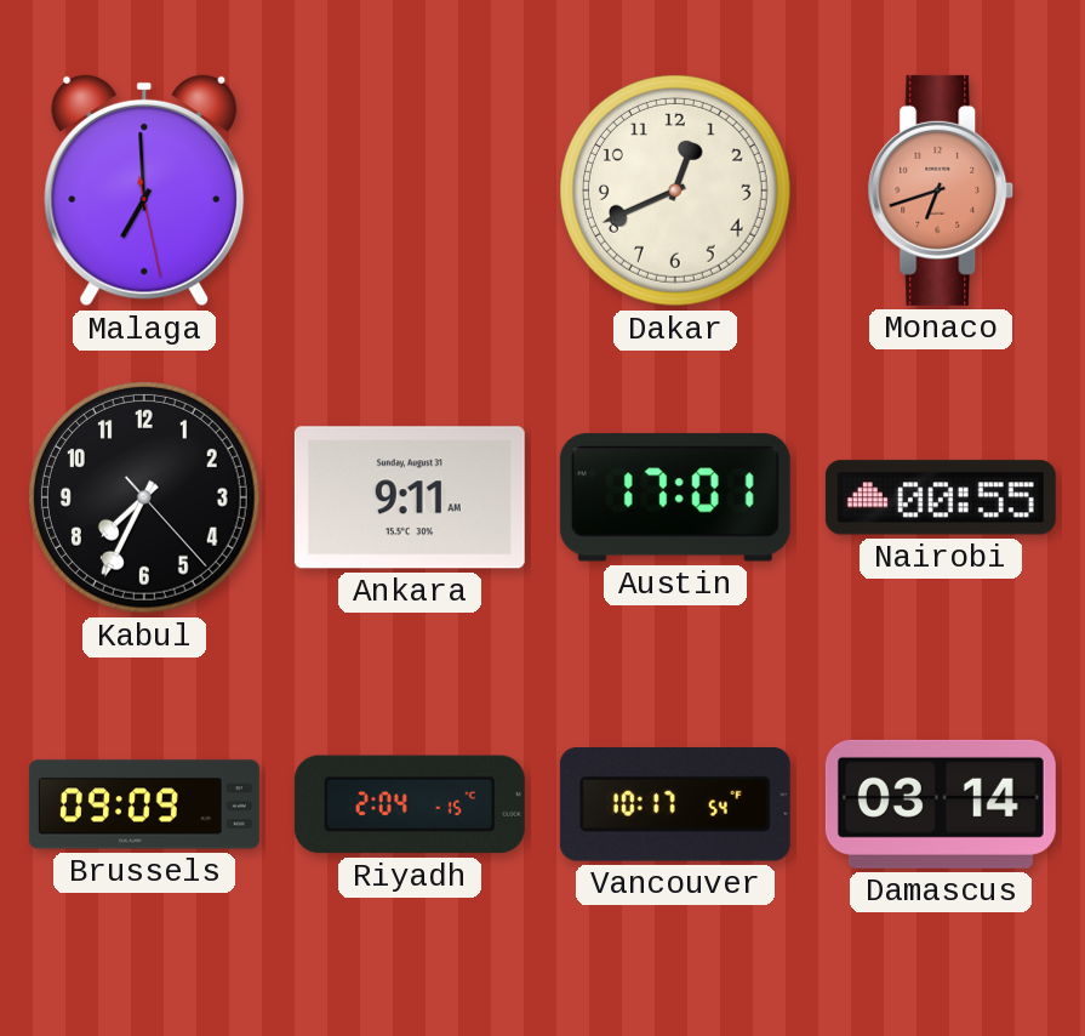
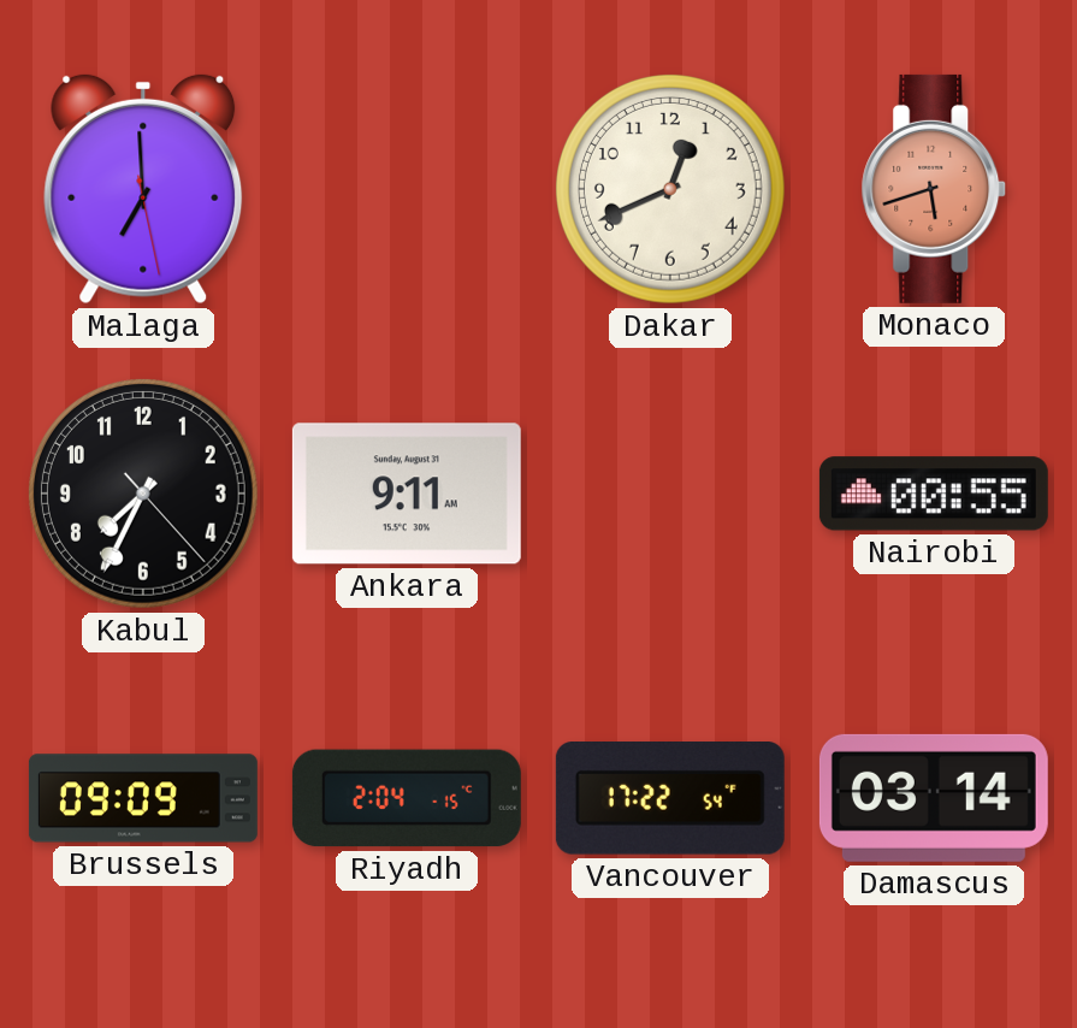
Monaco: 6:42 -> 5:42
Austin: 17:01 -> none
Vancouver: 10:17 -> 17:22
